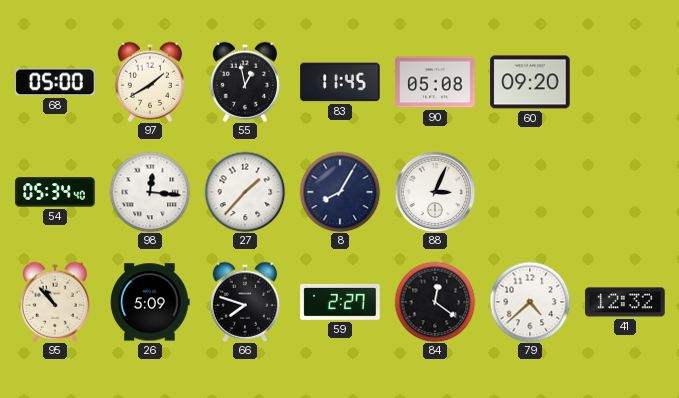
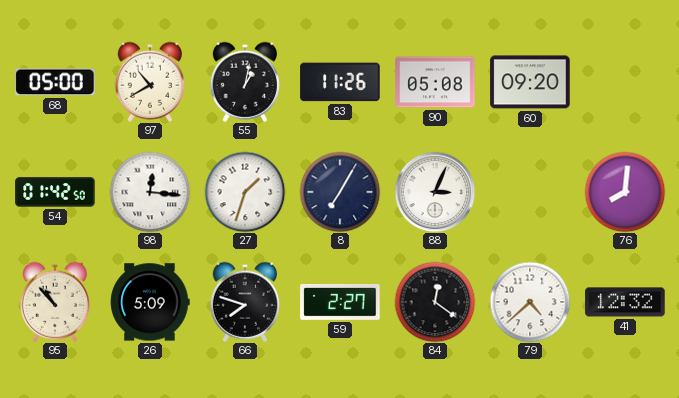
97: 1:40 -> 10:40
55: 12:58 -> 1:02
83: 11:45 -> 11:26
54: 05:34 -> 01:42
27: 1:37 -> 1:33
8: 8:05 -> 7:05
76: none -> 8:01
